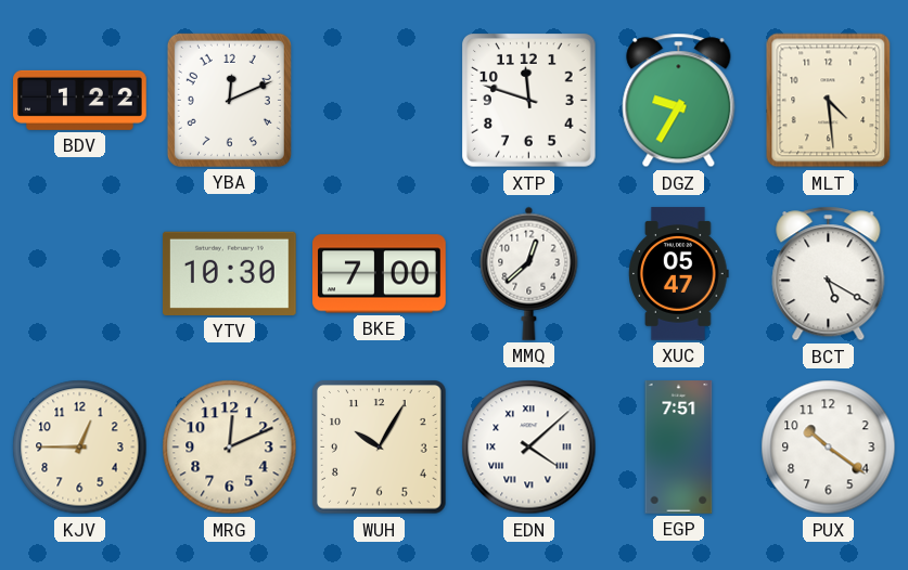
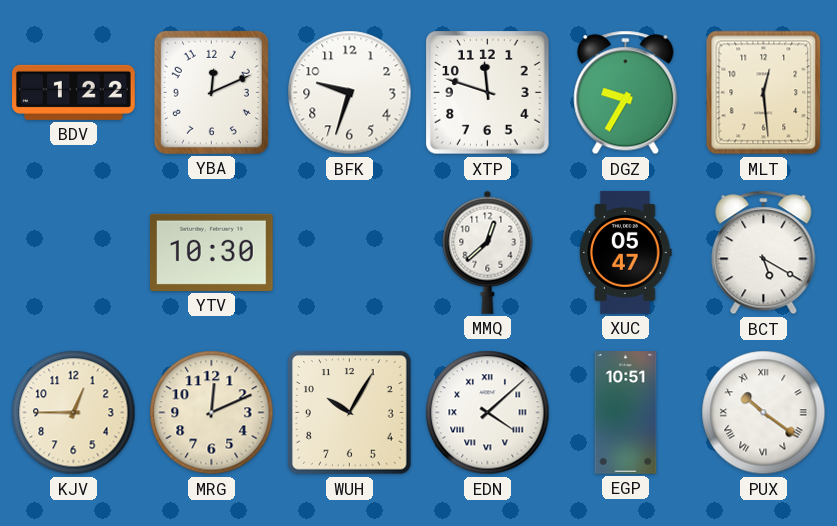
BFK: none -> 9:33
MLT: 4:29 -> 12:29
BKE: 7:00 -> none
EGP: 7:51 -> 10:51
PUX numerals: Arabic -> Roman
